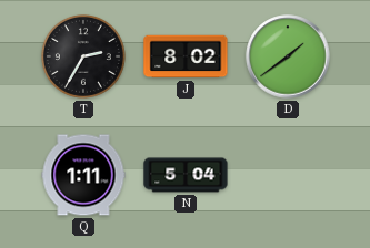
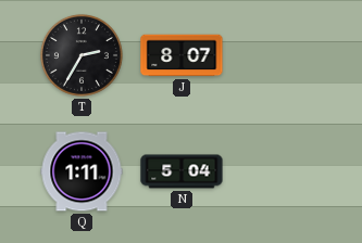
J: 8:02 -> 8:07
D: 1:39 -> none
